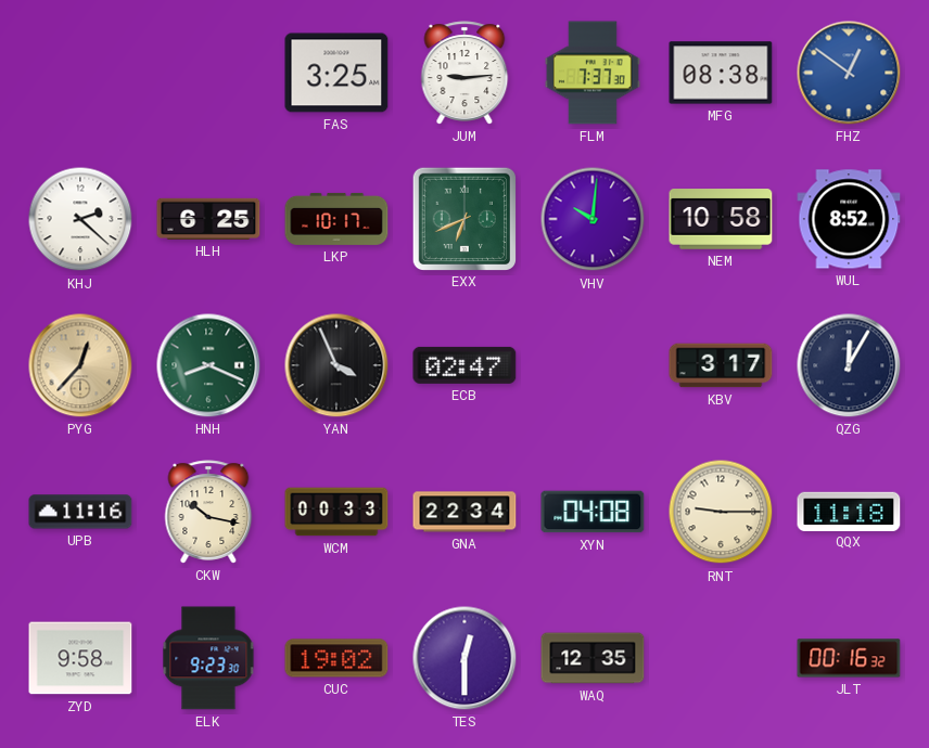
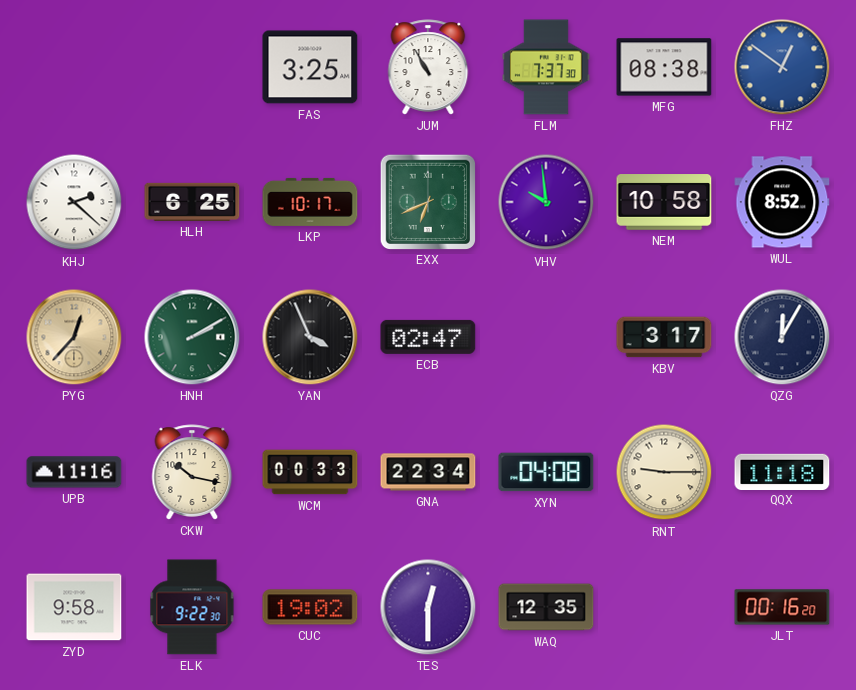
JUM: 9:14 -> 10:55
VHV: 10:01 -> 9:59
HNH: 8:19 -> 2:10
ELK: 9:23 -> 9:22
JLT: 00:16:32 -> 00:16:20
